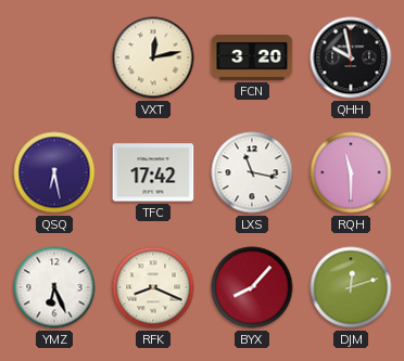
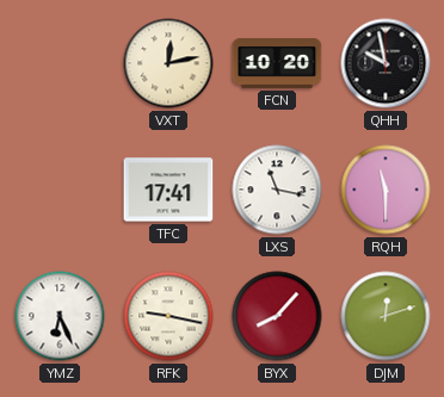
FCN: 3:20 -> 10:20
QSQ: 6:28 -> none
TFC: 17:42 -> 17:41
RFK: 8:19 -> 9:17
